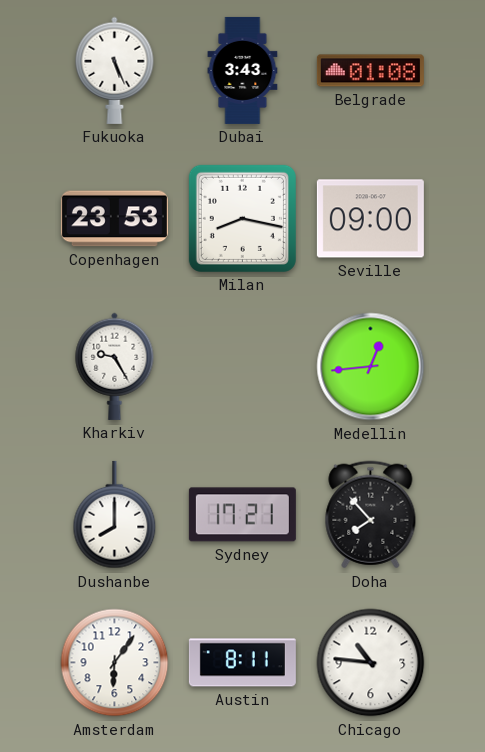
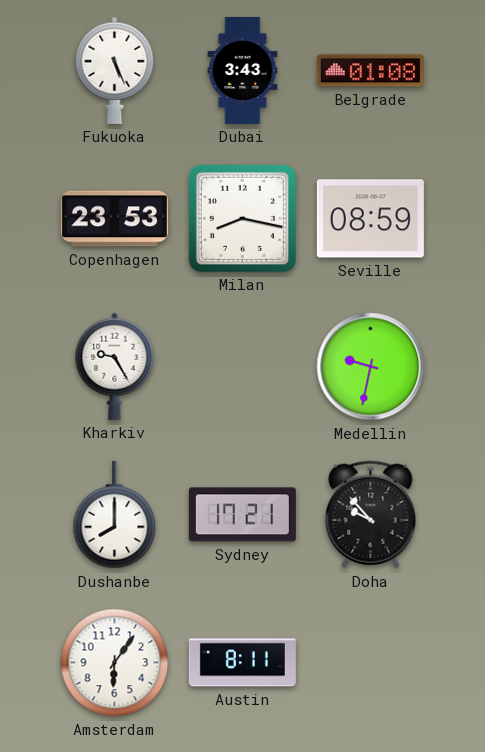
Seville: 09:00 -> 08:59
Medellin: 12:44 -> 9:32
Doha: 7:53 -> 9:53
Chicago: 10:46 -> none
